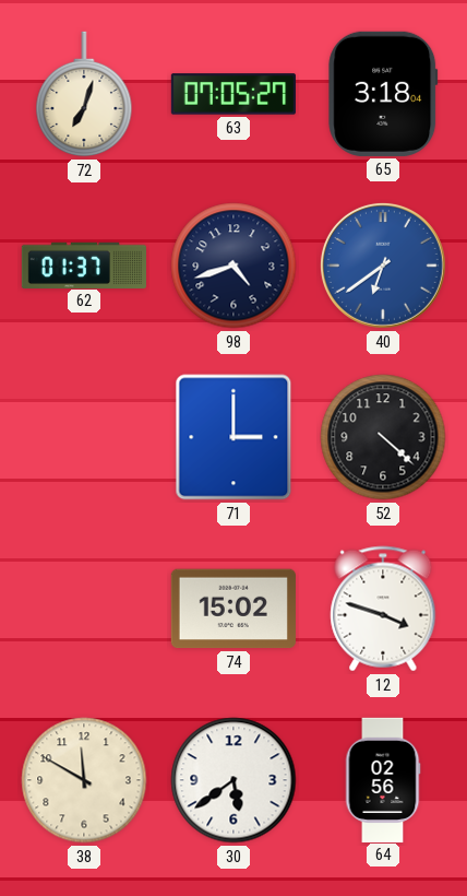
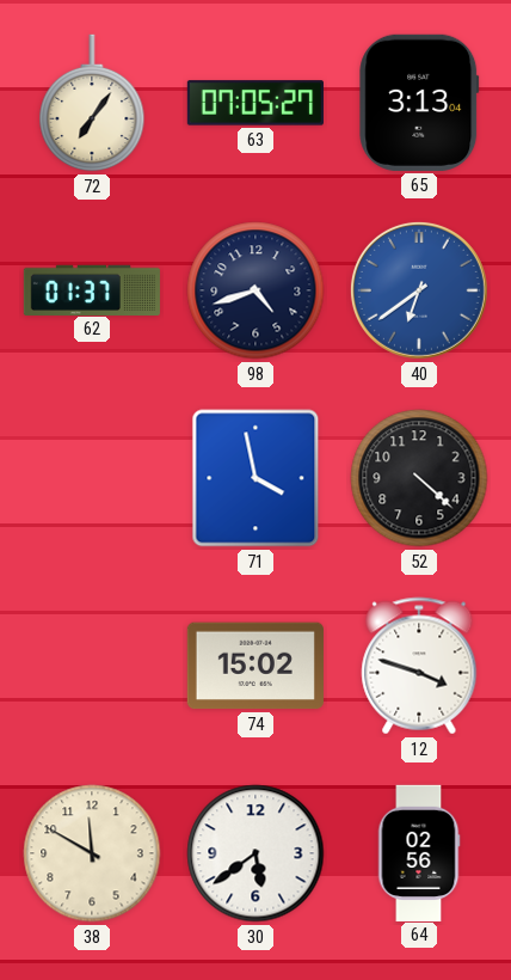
72: 7:03 -> 7:06
65: 3:18 -> 3:13
71: 3:00 -> 3:58
